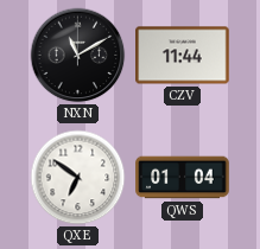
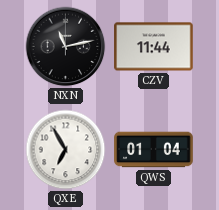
NXN: 11:10 -> 11:13
QXE: 6:51 -> 6:55
